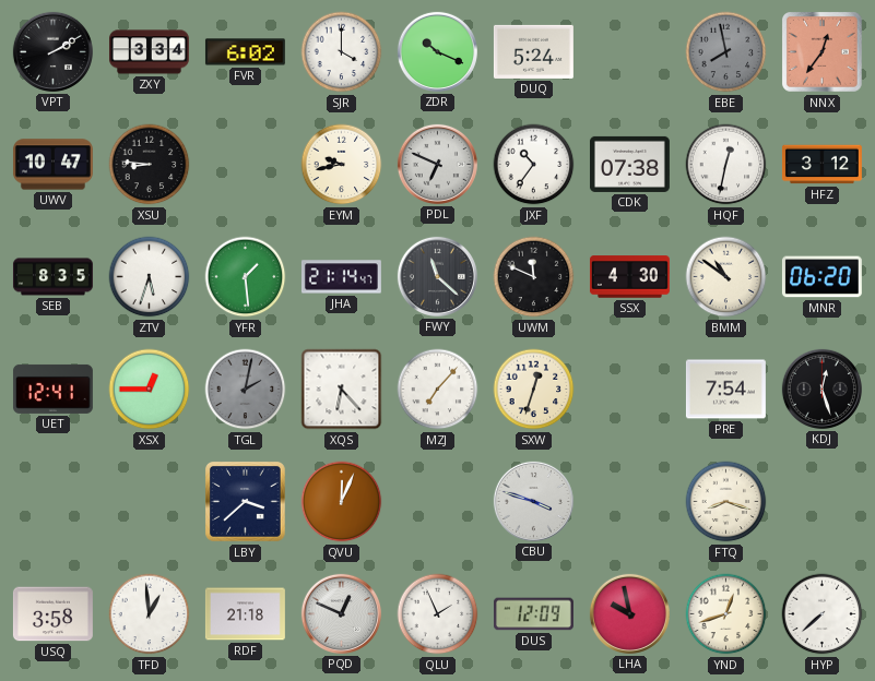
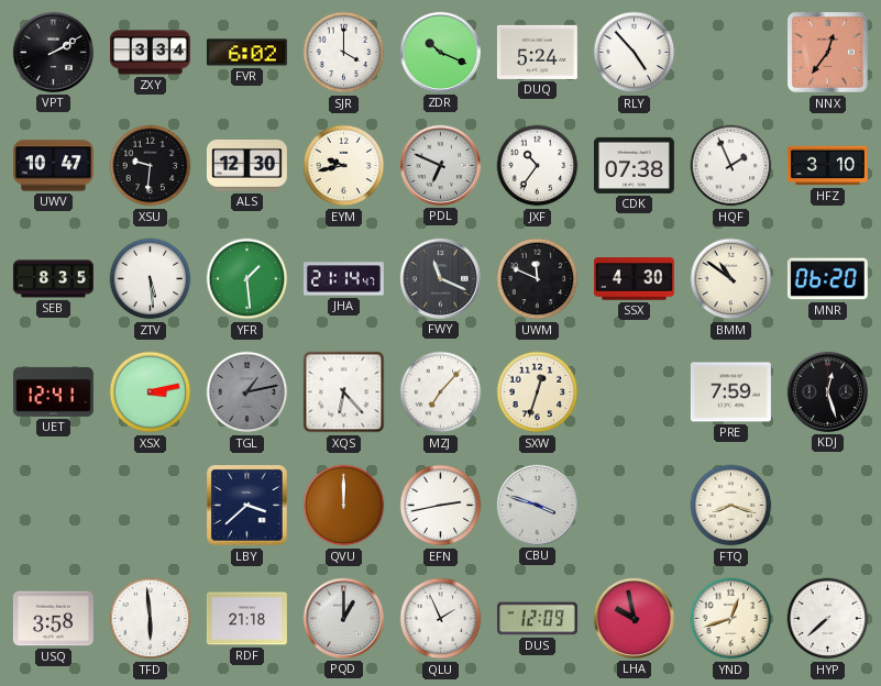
RLY: none -> 4:53
EBE: 7:58 -> none
XSU: 8:46 -> 9:31
ALS: none -> 12:30
HQF: 12:32 -> 1:56
HFZ: 3:12 -> 3:10
ZTV: 5:33 -> 5:29
FWY: 11:22 -> 11:19
XSX: 12:45 -> 3:13
TGL: 2:02 -> 1:13
PRE: 7:54 -> 7:59
QVU: 12:04 -> 12:00
EFN: none -> 2:43
TFD: 12:59 -> 5:59
PQD: 12:49 -> 1:00
